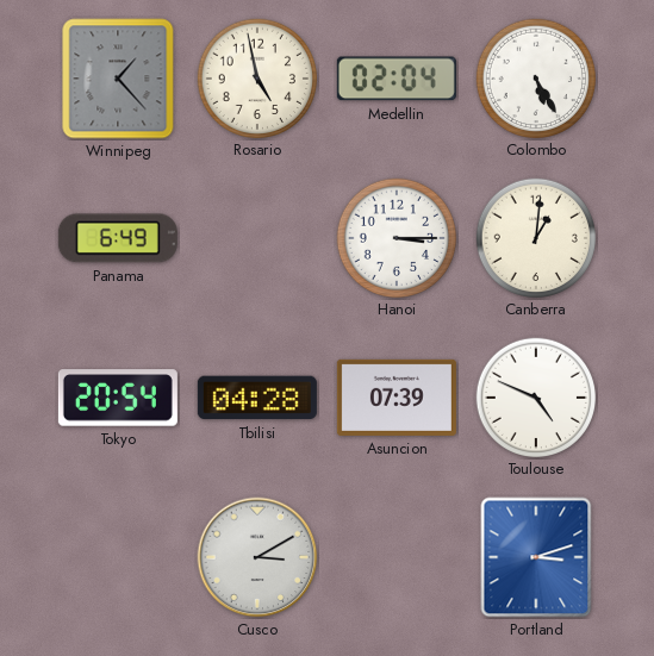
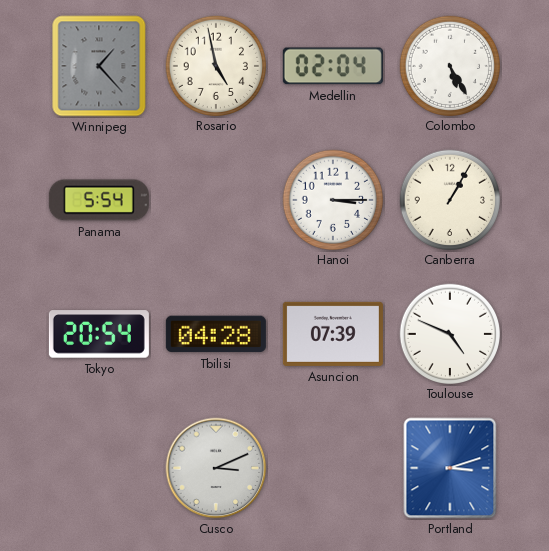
Panama: 6:49 -> 5:54
Canberra: 1:01 -> 1:05
Cusco: 3:10 -> 3:11
